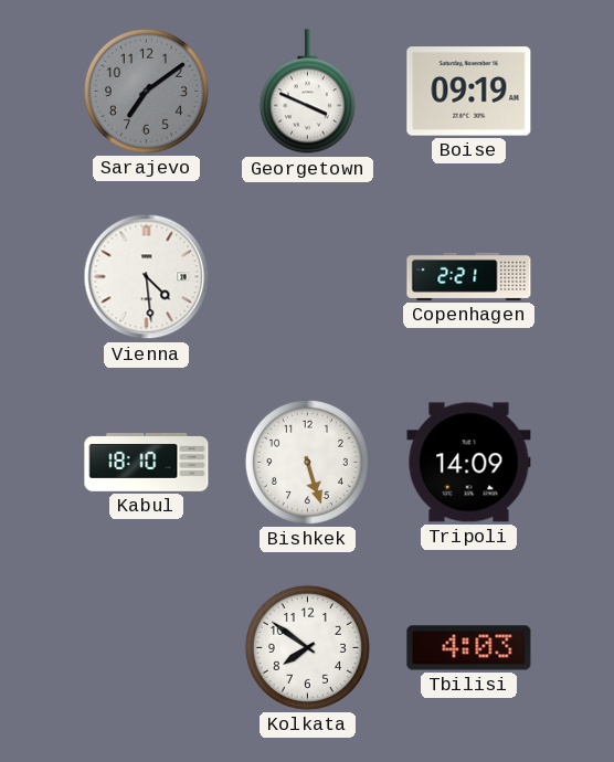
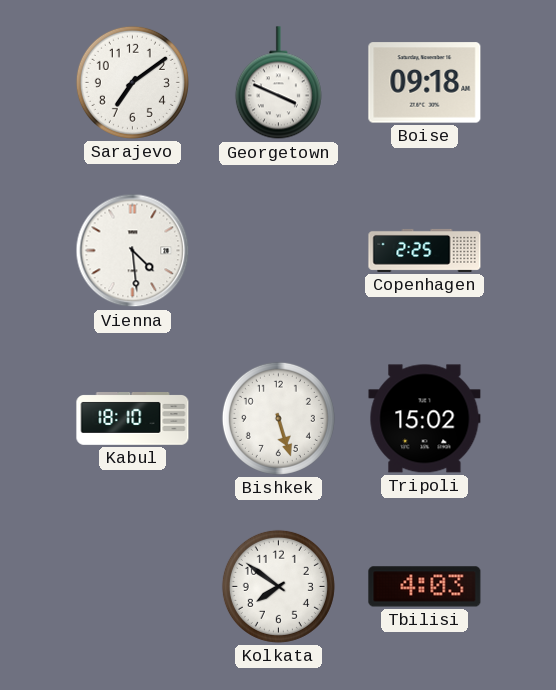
Sarajevo dial: grey -> white
Boise: 09:19 -> 09:18
Copenhagen: 2:21 -> 2:25
Tripoli: 14:09 -> 15:02
